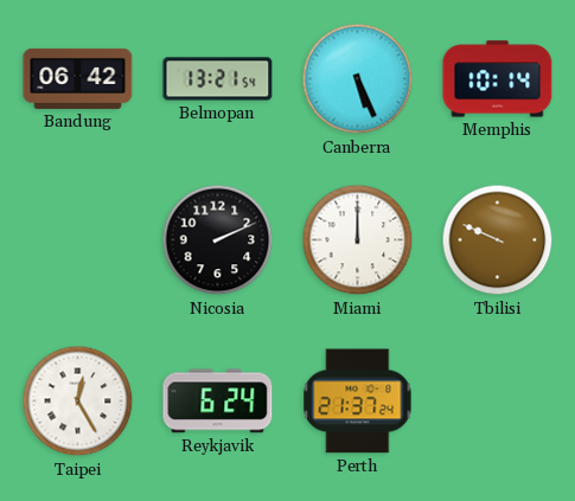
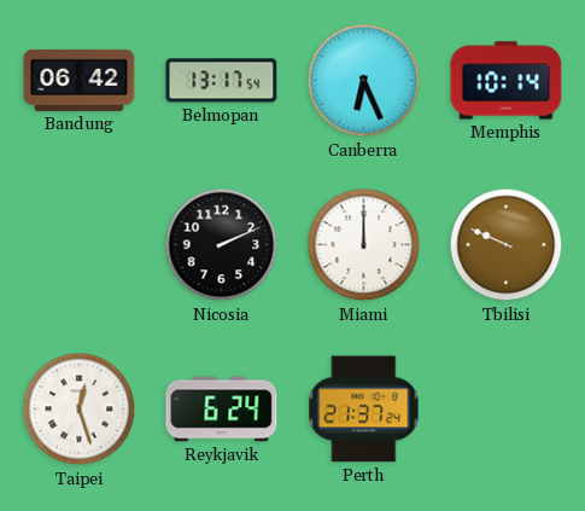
Belmopan: 13:21 -> 13:17
Canberra: 5:26 -> 6:26
Taipei: 12:25 -> 12:27
